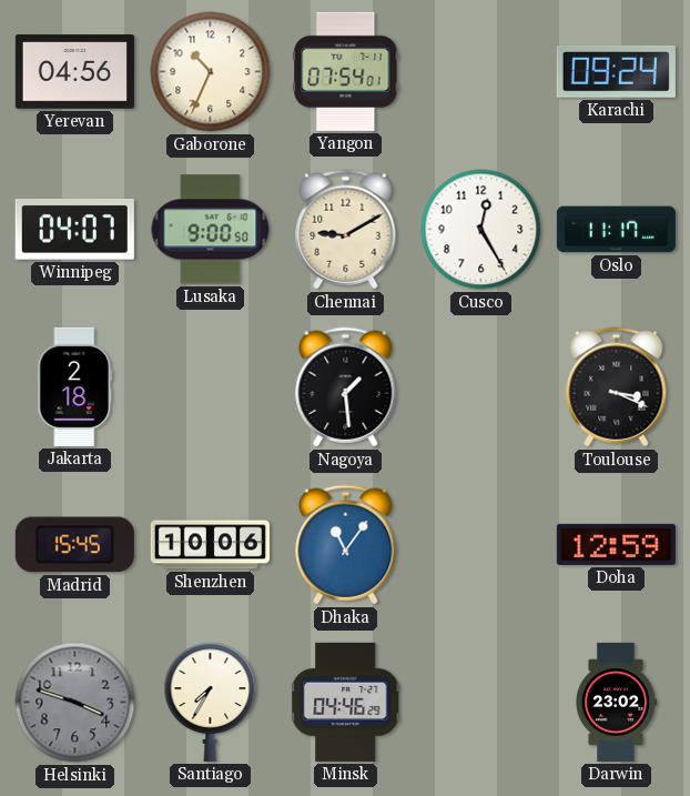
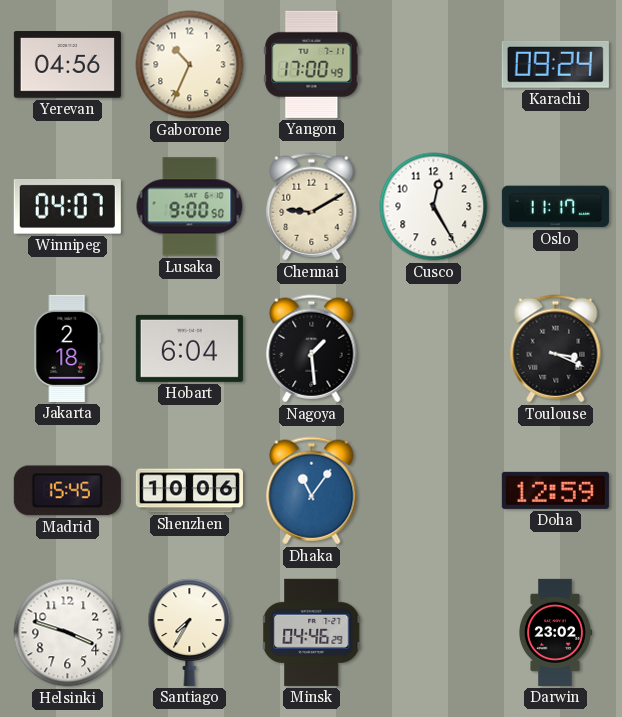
Yangon: 07:54 -> 17:00
Hobart: none -> 6:04
Helsinki dial: grey -> white
